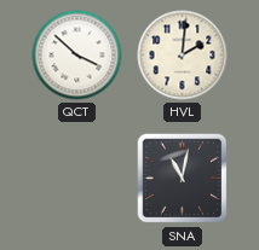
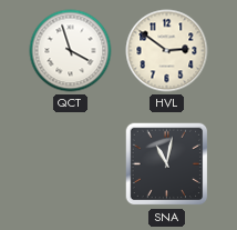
QCT: 3:52 -> 3:57
HVL: 2:01 -> 2:51
